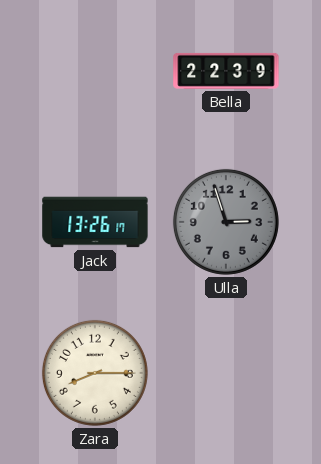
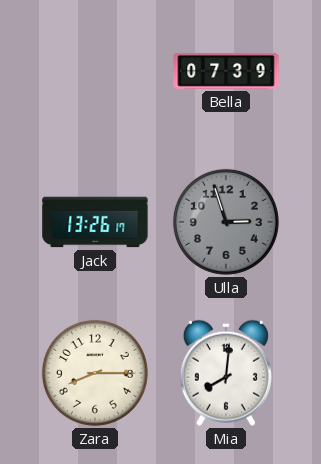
Bella: 22:39 -> 07:39
Mia: none -> 8:01
